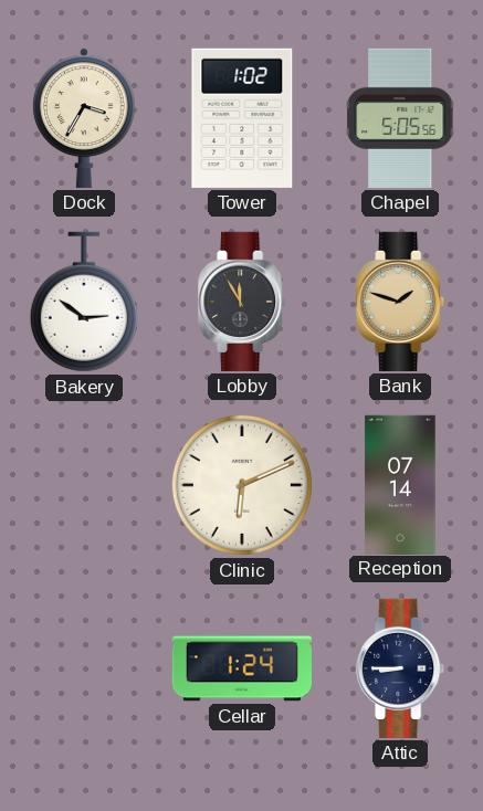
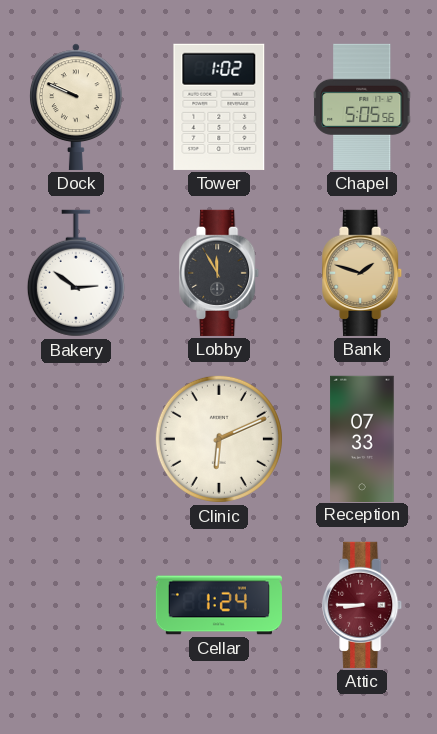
Dock: 3:35 -> 9:49
Reception: 07:14 -> 07:33
Attic dial: navy -> burgundy
